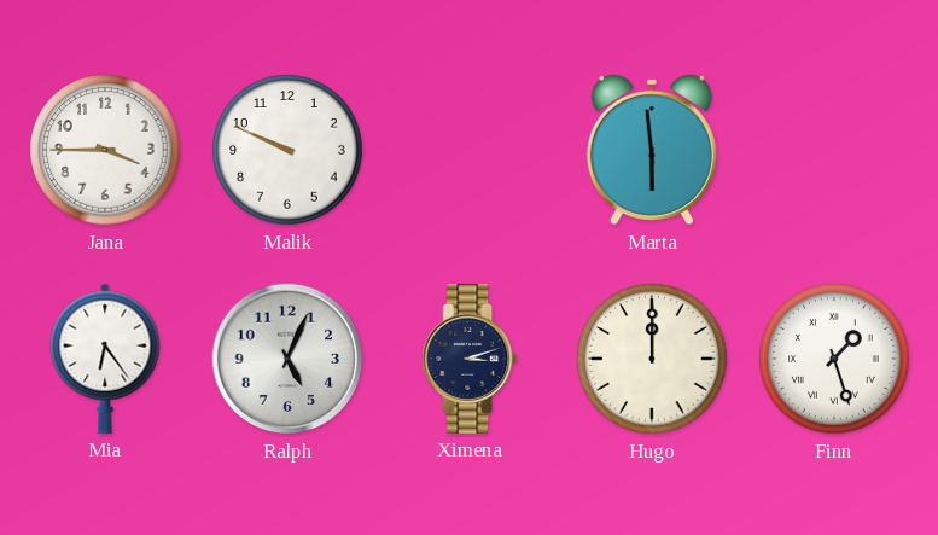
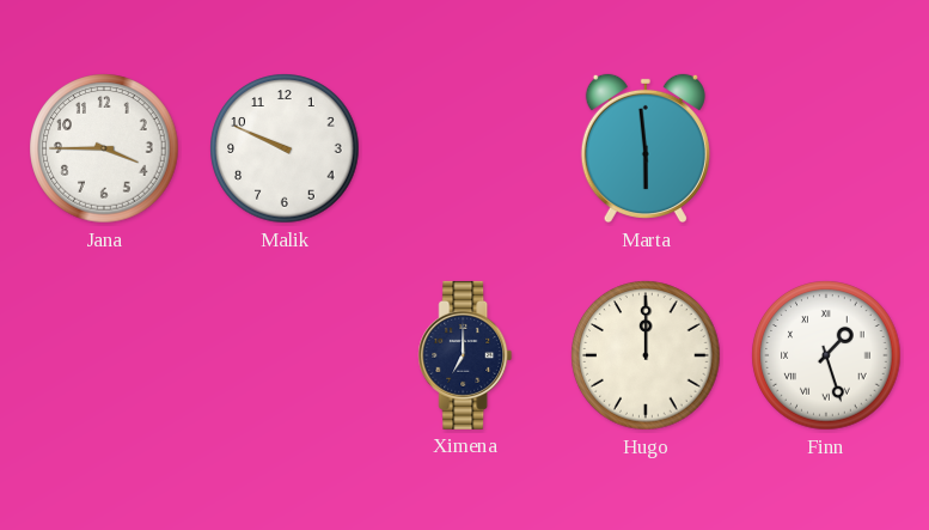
Mia: 6:24 -> none
Ralph: 5:04 -> none
Ximena: 3:12 -> 7:00
